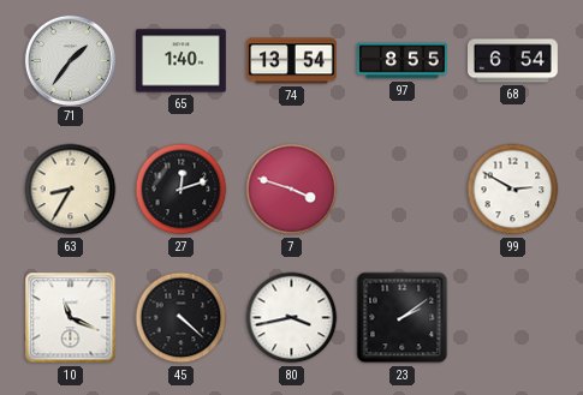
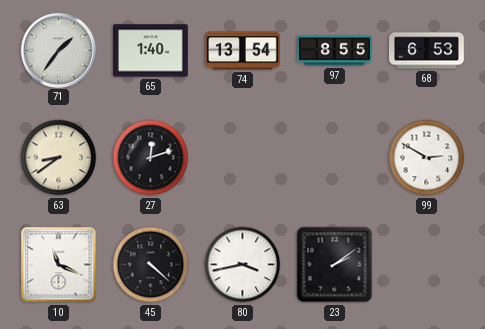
68: 6:54 -> 6:53
63: 8:35 -> 8:39
7: 3:48 -> none
